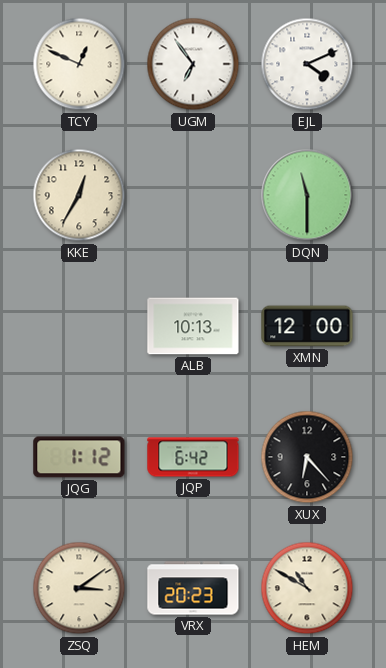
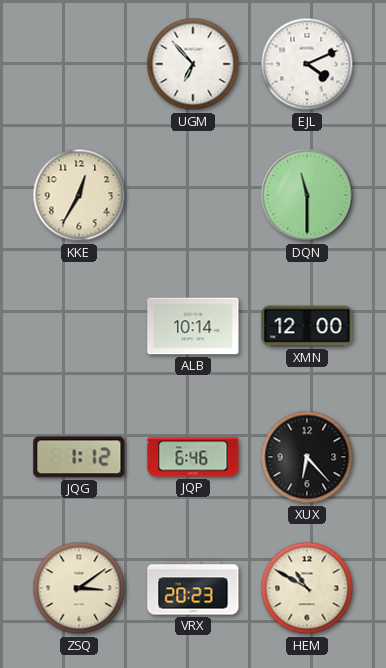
TCY: 12:49 -> none
UGM: 6:54 -> 6:53
ALB: 10:13 -> 10:14
JQP: 6:42 -> 6:46
